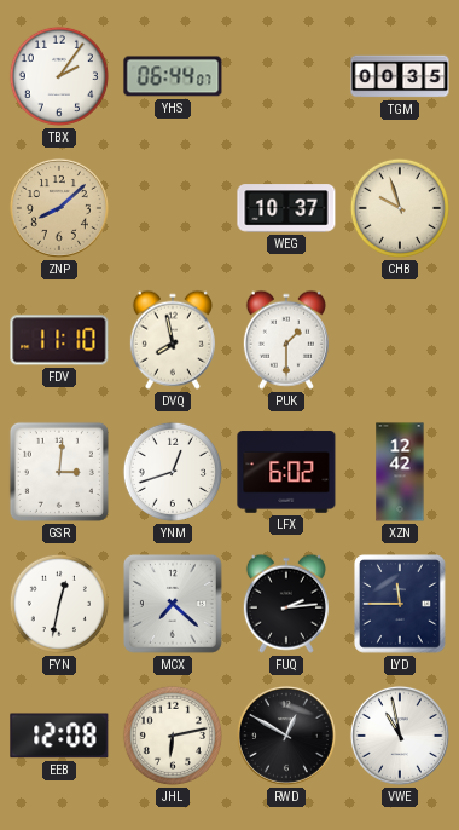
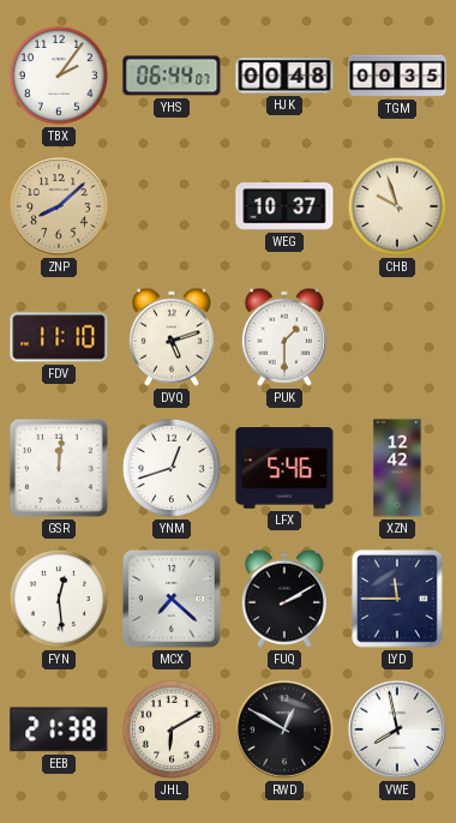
HJK: none -> 00:48
DVQ: 7:58 -> 5:12
GSR: 3:01 -> 12:01
LFX: 6:02 -> 5:46
FYN: 12:32 -> 12:29
FUQ: 2:14 -> 2:10
EEB: 12:08 -> 21:38
JHL: 6:13 -> 6:10
VWE: 10:58 -> 7:58
